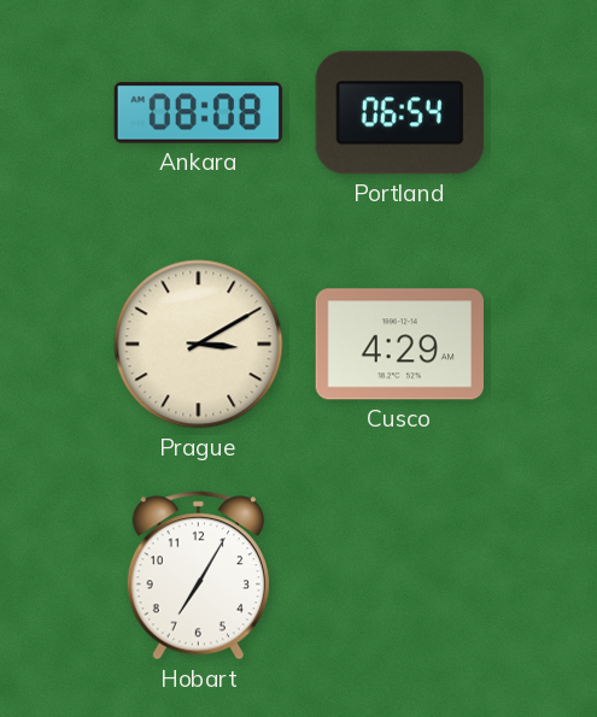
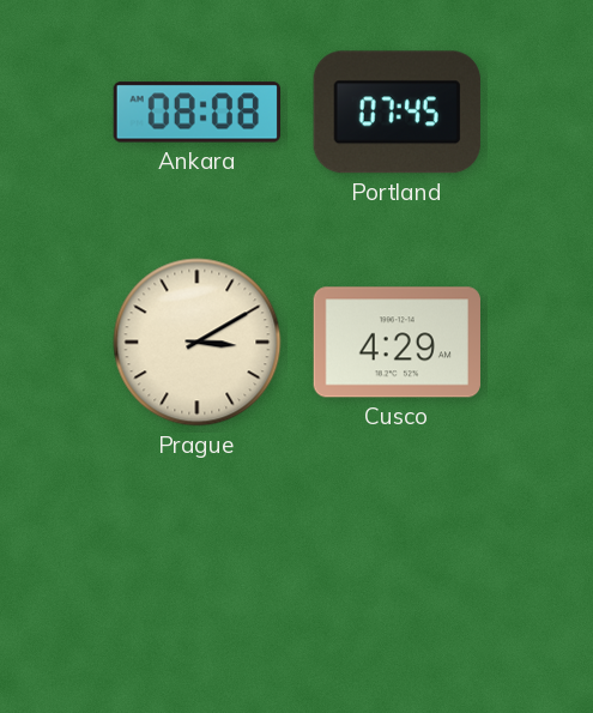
Portland: 06:54 -> 07:45
Hobart: 7:05 -> none
